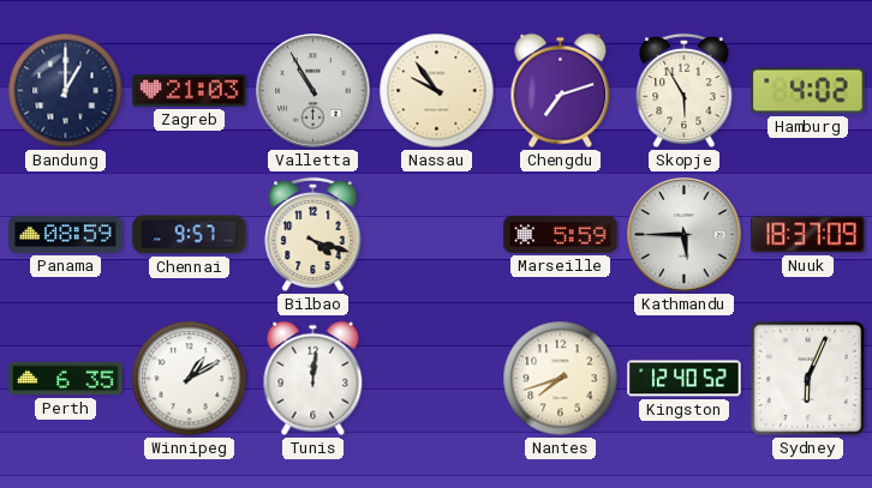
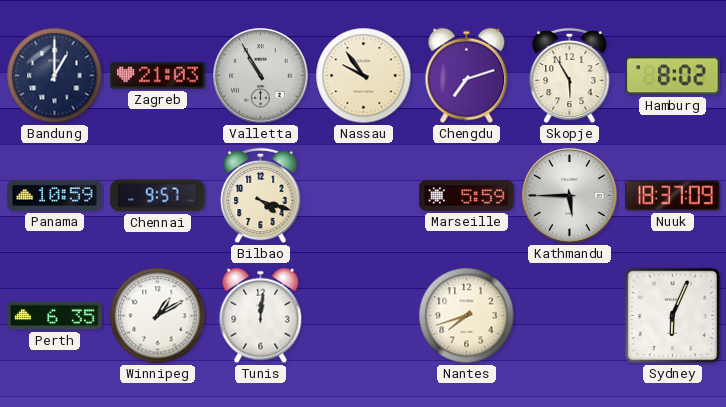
Hamburg: 4:02 -> 8:02
Panama: 08:59 -> 10:59
Kingston: 12:40 -> none
